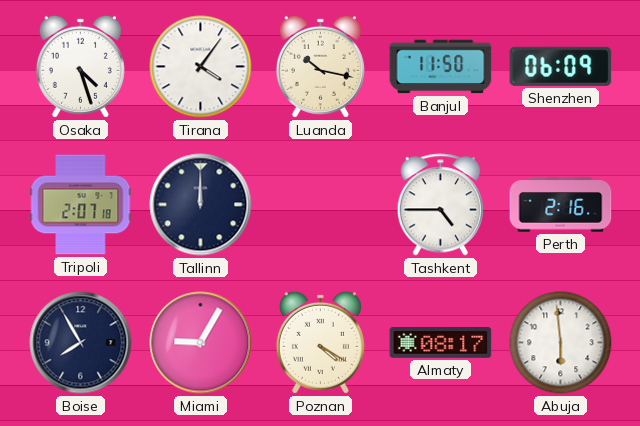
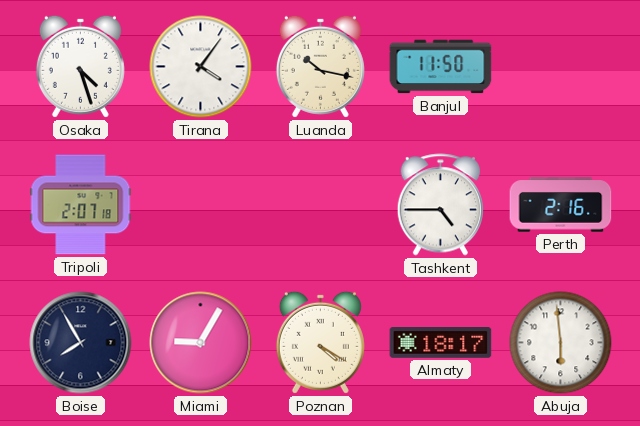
Shenzhen: 06:09 -> none
Tallinn: 12:00 -> none
Almaty: 08:17 -> 18:17
